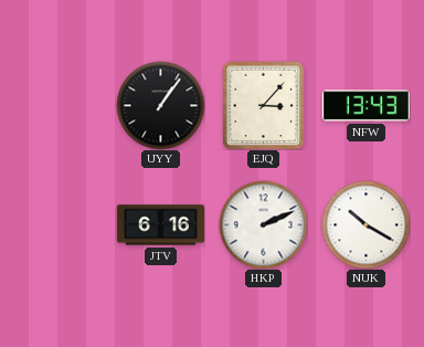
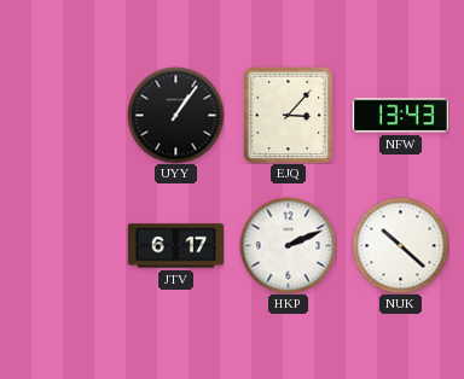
JTV: 6:16 -> 6:17
NUK: 10:20 -> 10:22
